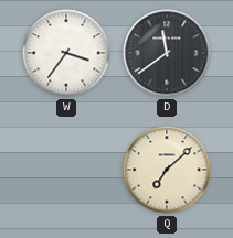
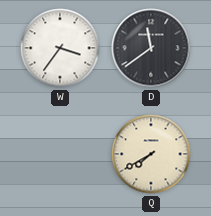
Q: 7:08 -> 7:40
